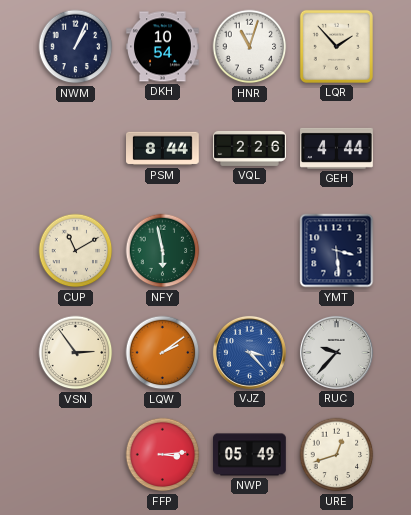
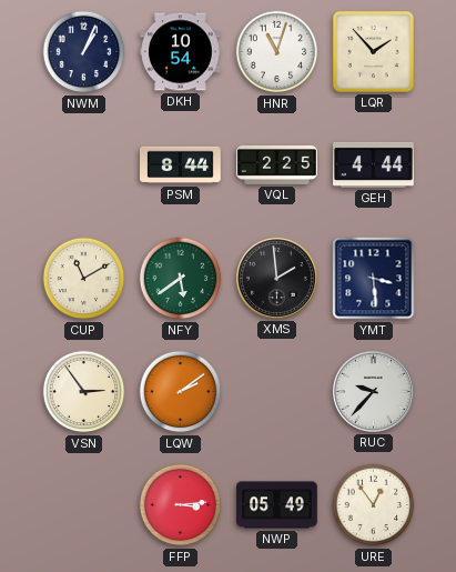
VQL: 2:26 -> 2:25
NFY: 5:58 -> 5:39
XMS: none -> 1:59
VJZ: 3:23 -> none
URE: 12:42 -> 12:54
